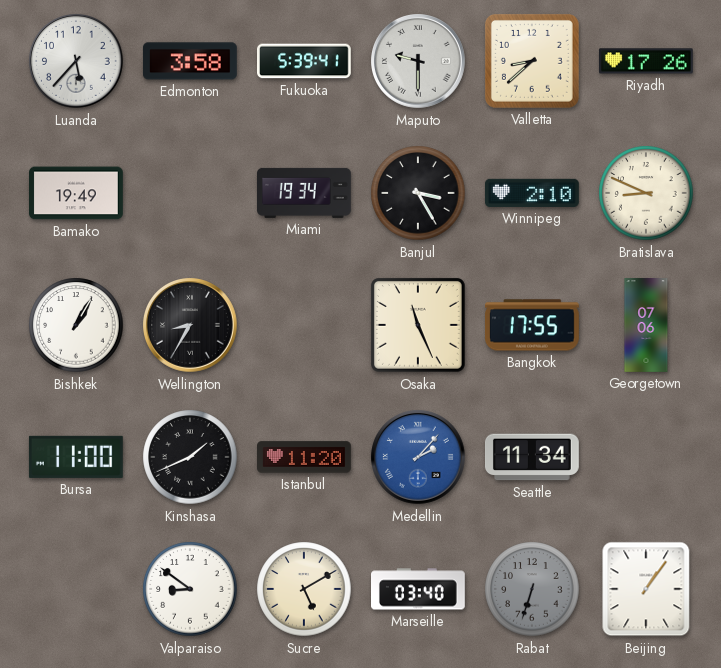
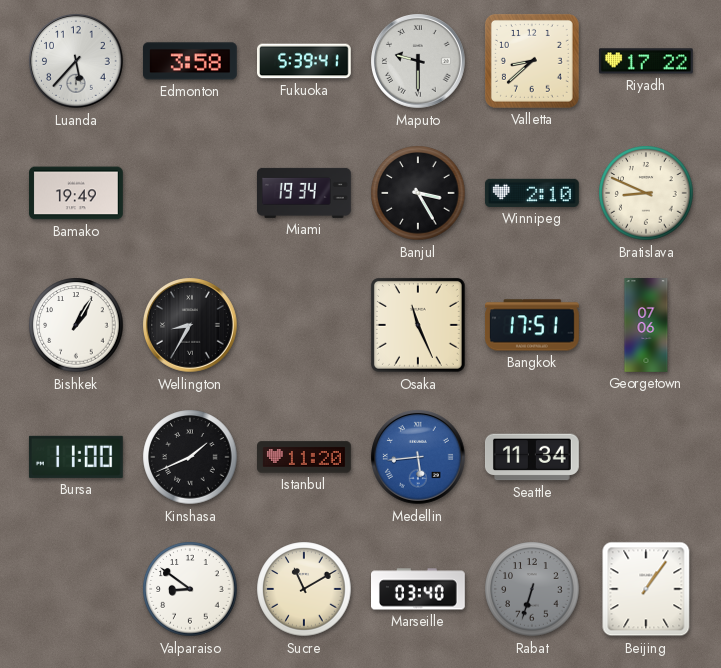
Riyadh: 17:26 -> 17:22
Bangkok: 17:55 -> 17:51
Medellin: 2:07 -> 5:44
Sucre: 5:10 -> 11:10
